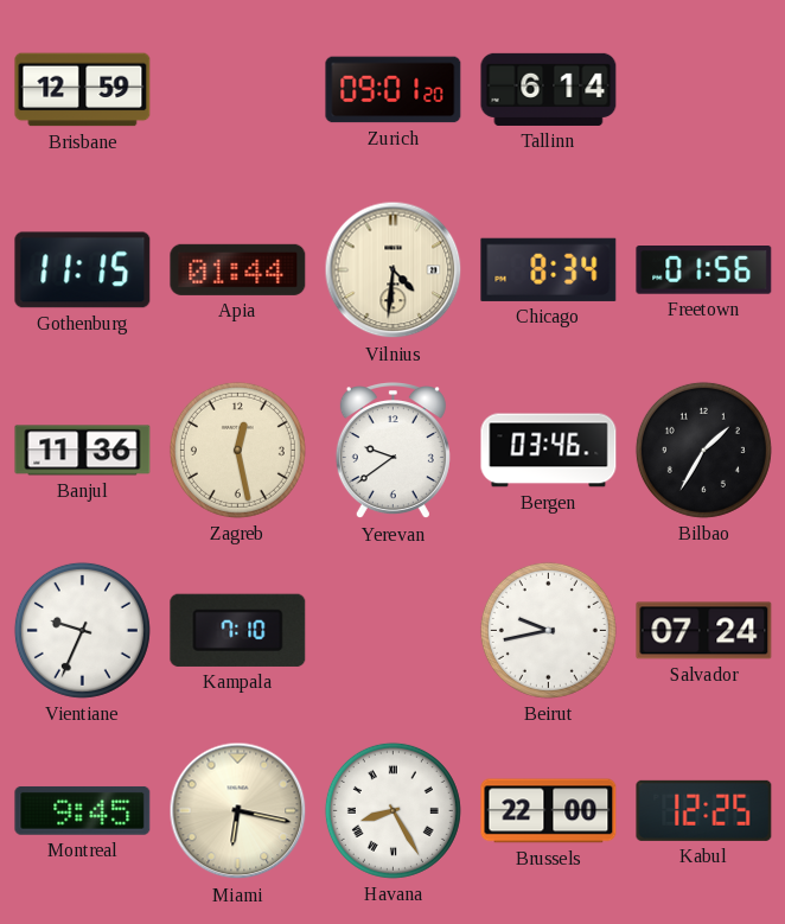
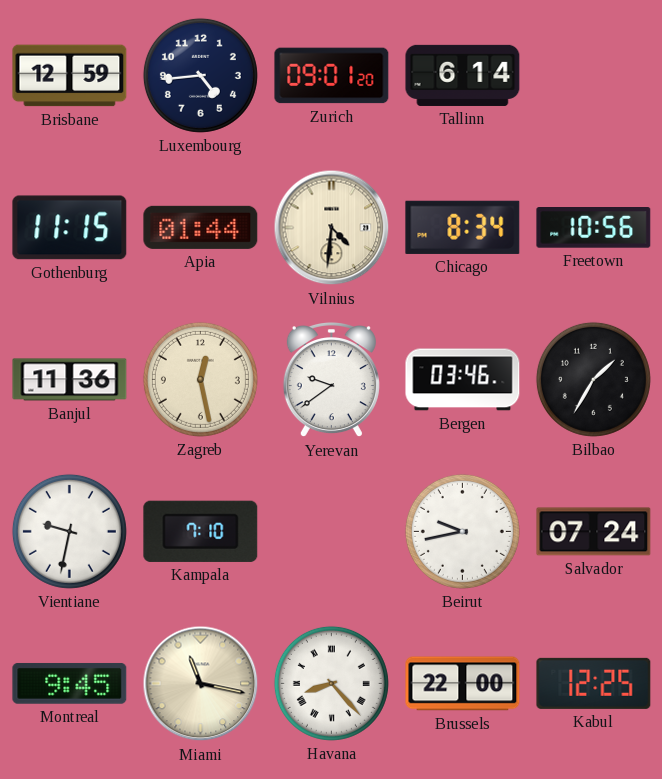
Luxembourg: none -> 4:44
Freetown: 01:56 -> 10:56
Vientiane: 9:34 -> 9:32
Miami: 6:17 -> 11:17
Havana: 8:25 -> 8:23
